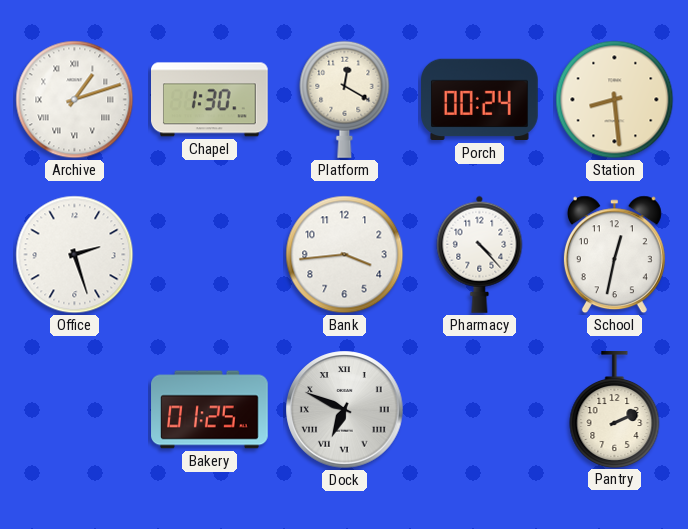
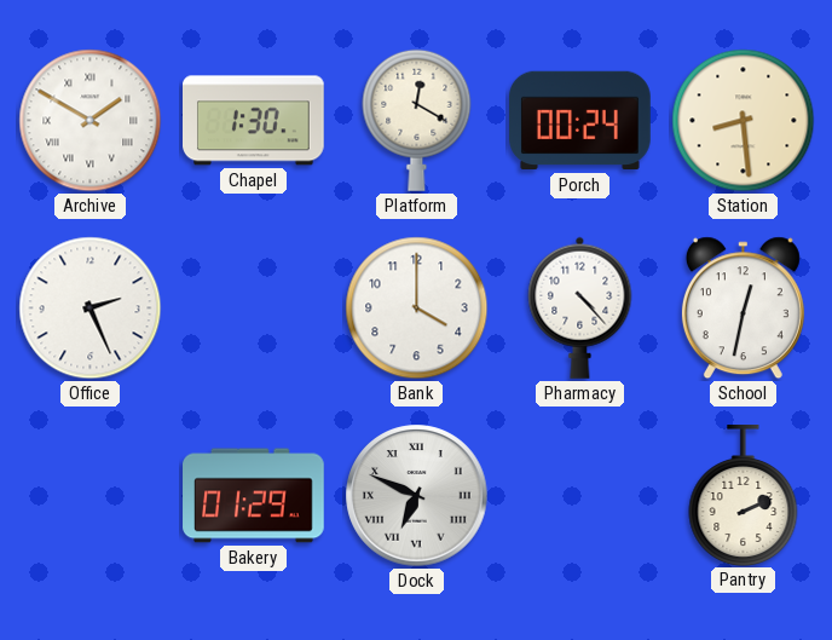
Archive: 1:12 -> 1:50
Office: 2:27 -> 2:26
Bank: 3:44 -> 4:00
Bakery: 01:25 -> 01:29
